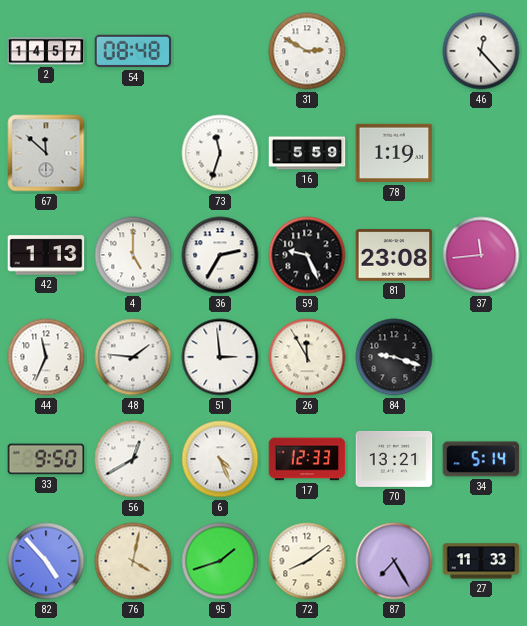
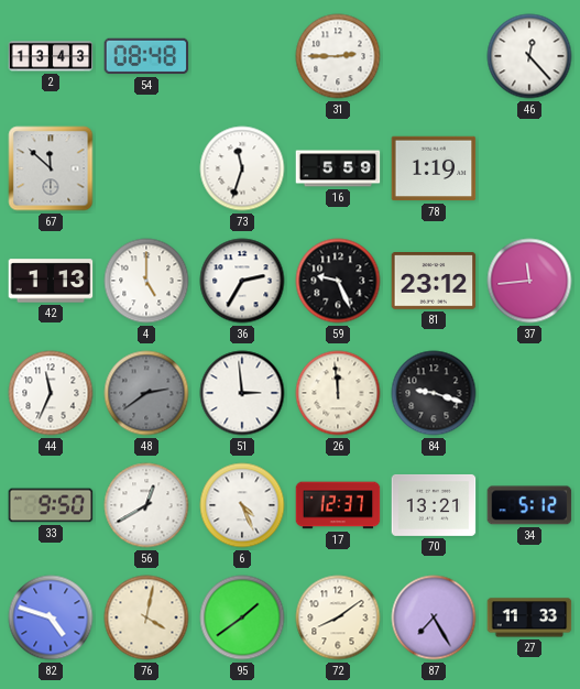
2: 14:57 -> 13:43
31: 2:50 -> 2:45
81: 23:08 -> 23:12
48: 1:46 -> 2:39
48 dial: white -> grey
26: 11:55 -> 11:59
17: 12:33 -> 12:37
34: 5:14 -> 5:12
82: 4:53 -> 4:48
95: 1:42 -> 1:39
